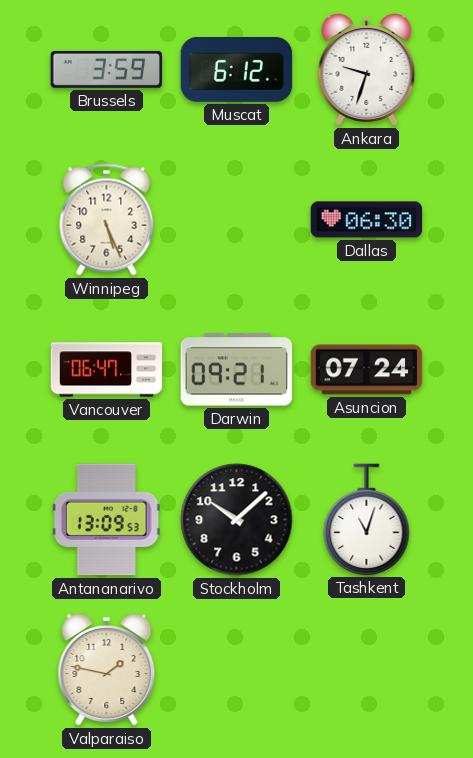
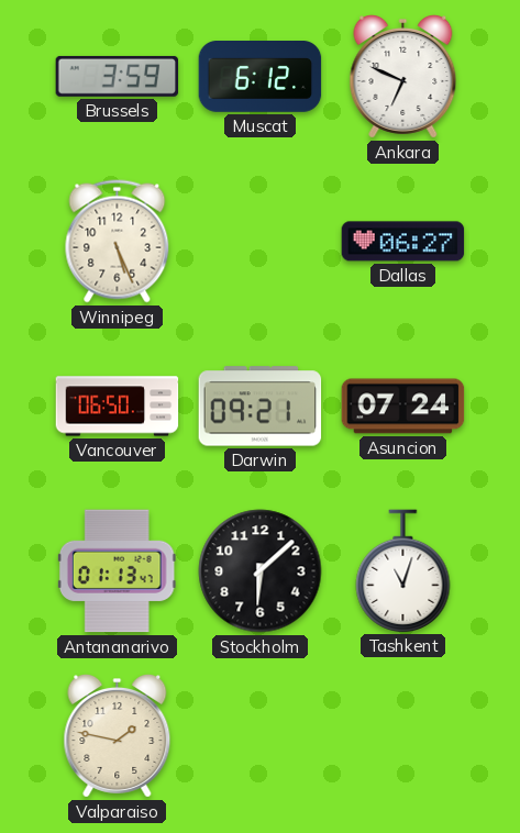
Ankara: 9:33 -> 6:49
Dallas: 06:30 -> 06:27
Vancouver: 06:47 -> 06:50
Antananarivo: 13:09 -> 01:13
Stockholm: 10:08 -> 6:08
